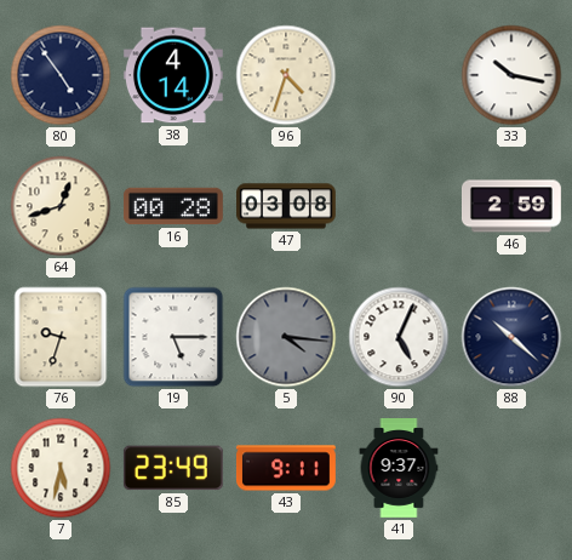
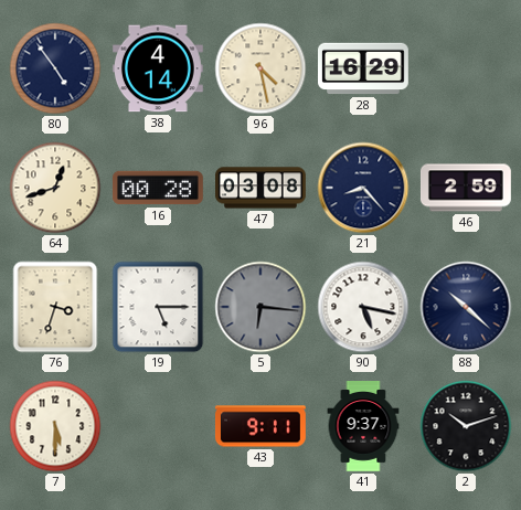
96: 4:33 -> 4:28
28: none -> 16:29
33: 10:17 -> none
21: none -> 8:23
76: 9:33 -> 3:33
5: 4:16 -> 6:16
90: 5:04 -> 5:17
7: 5:32 -> 5:30
85: 23:49 -> none
2: none -> 10:12
